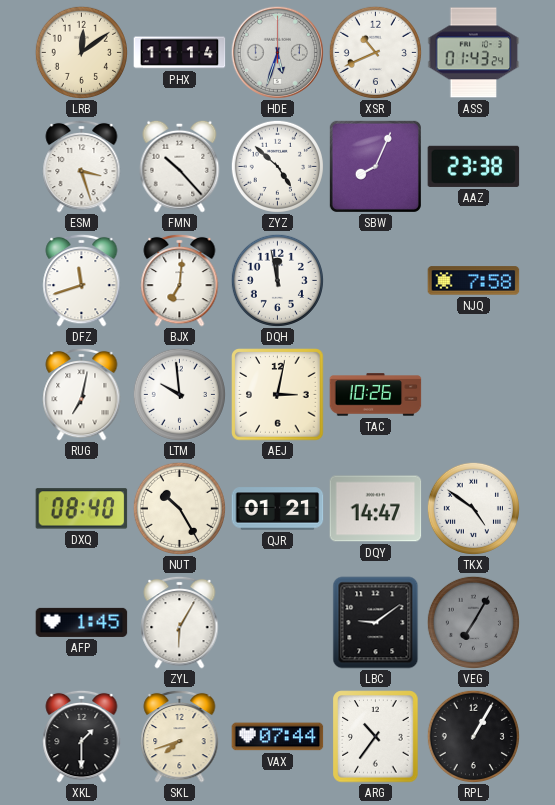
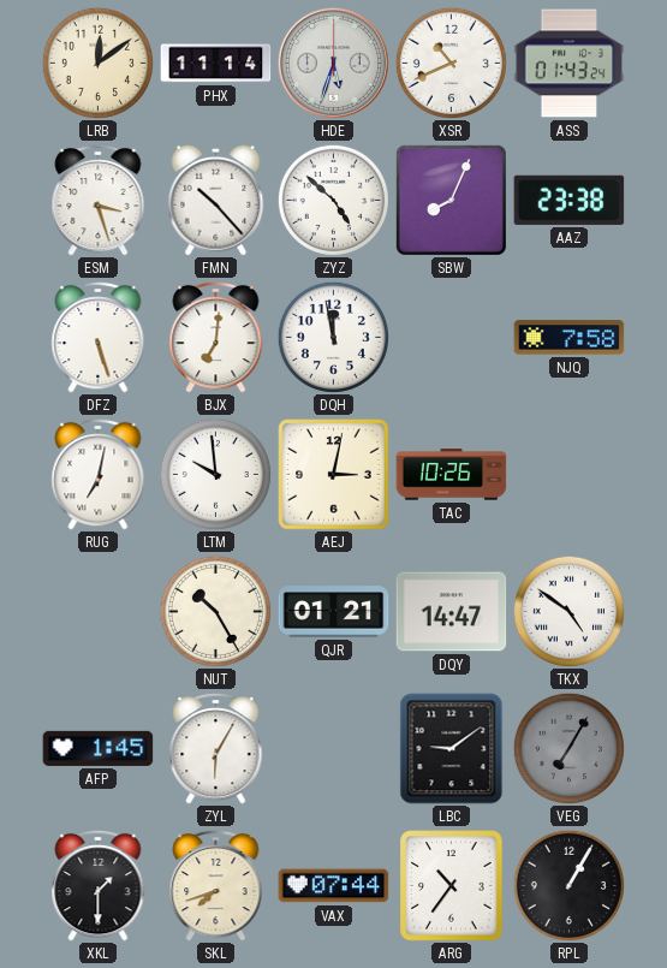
DFZ: 11:42 -> 5:27
DXQ: 08:40 -> none
